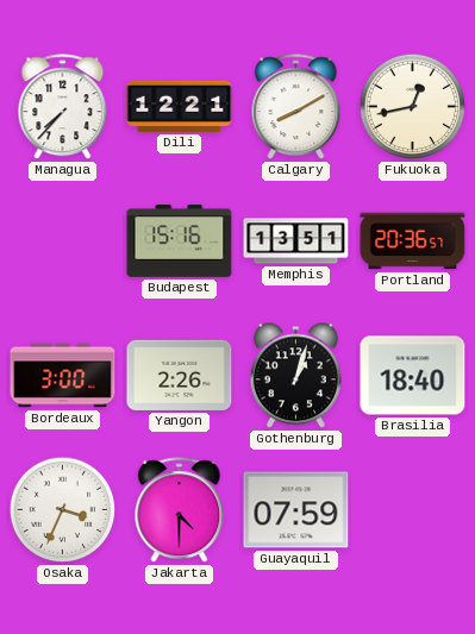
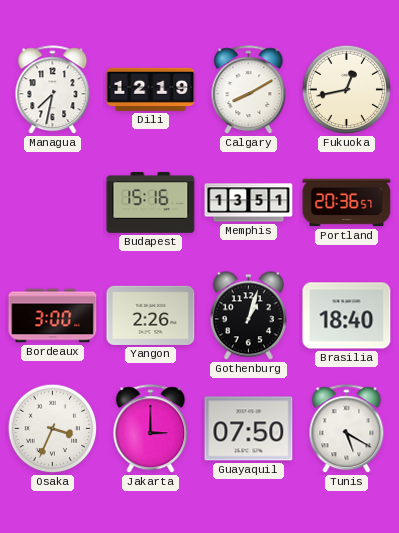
Managua: 7:37 -> 7:32
Dili: 12:21 -> 12:19
Jakarta: 4:30 -> 3:00
Guayaquil: 07:59 -> 07:50
Tunis: none -> 5:20
